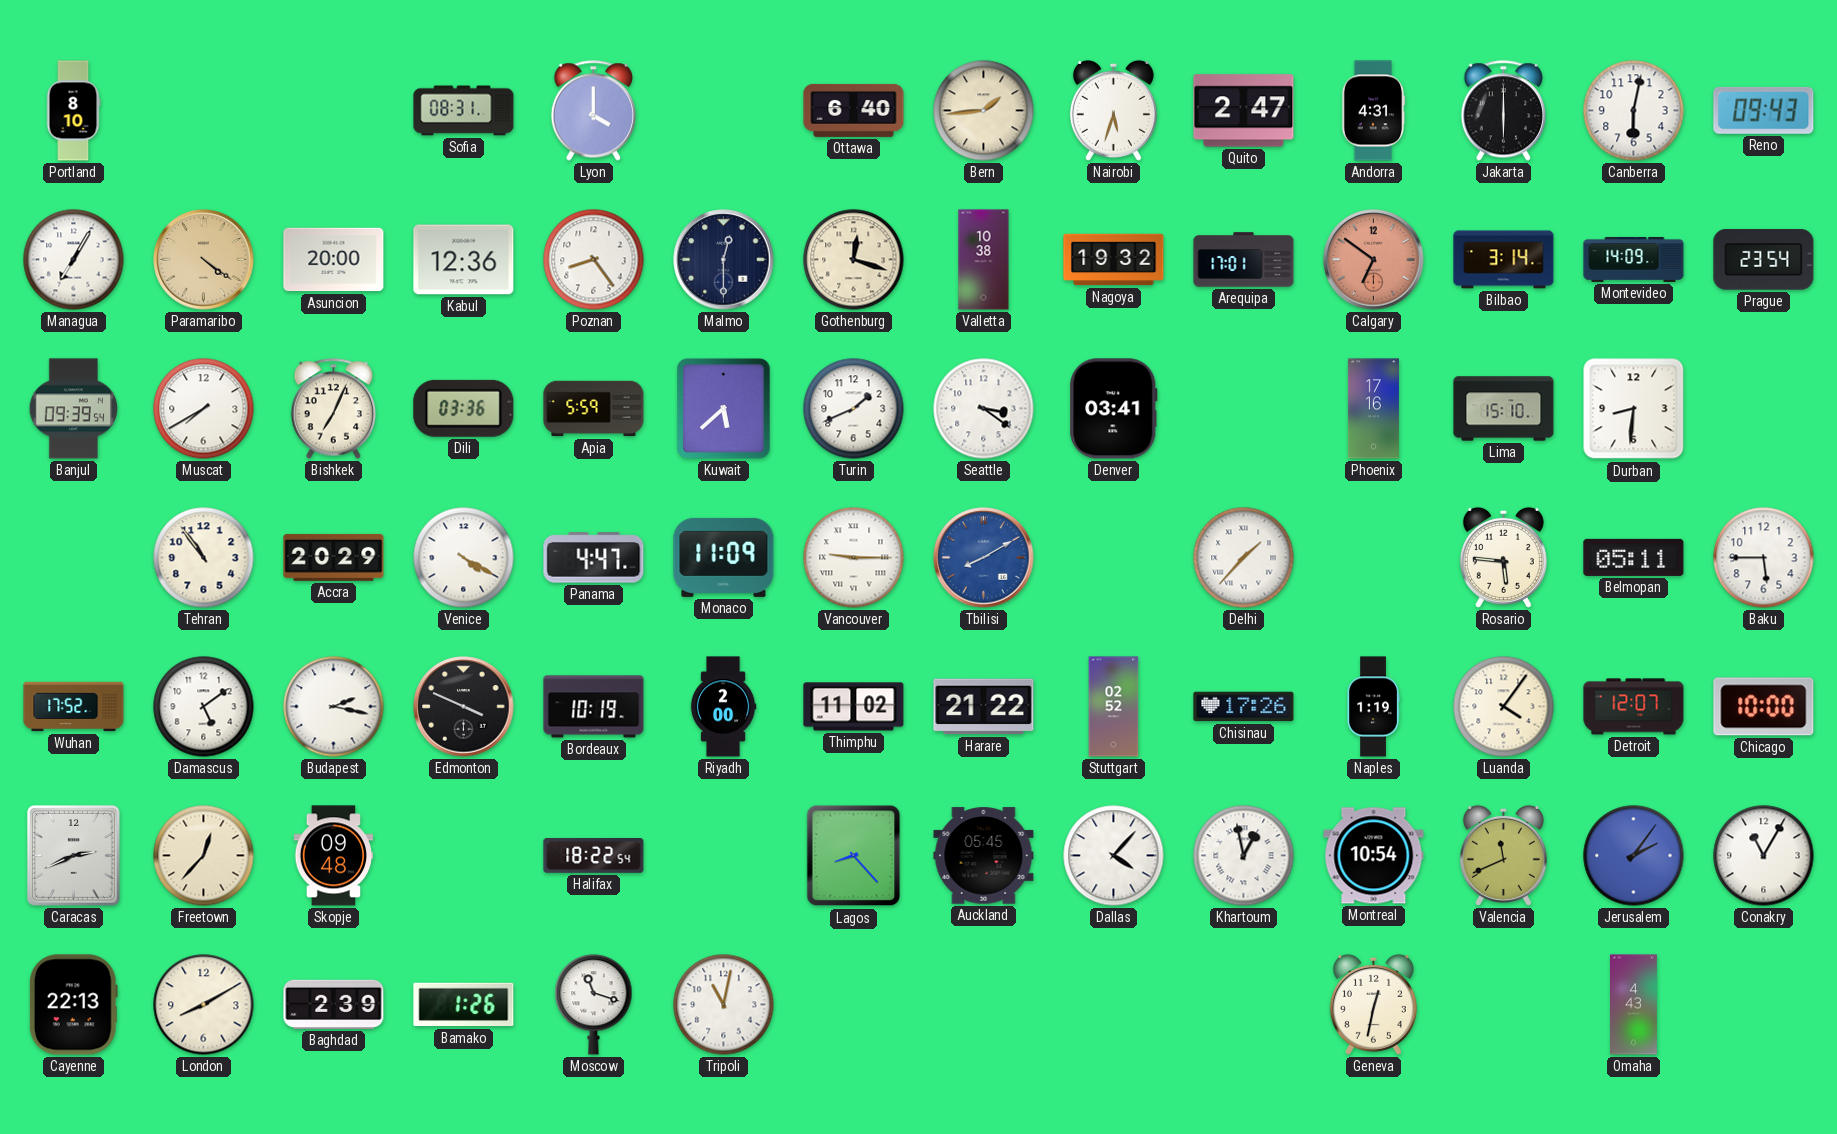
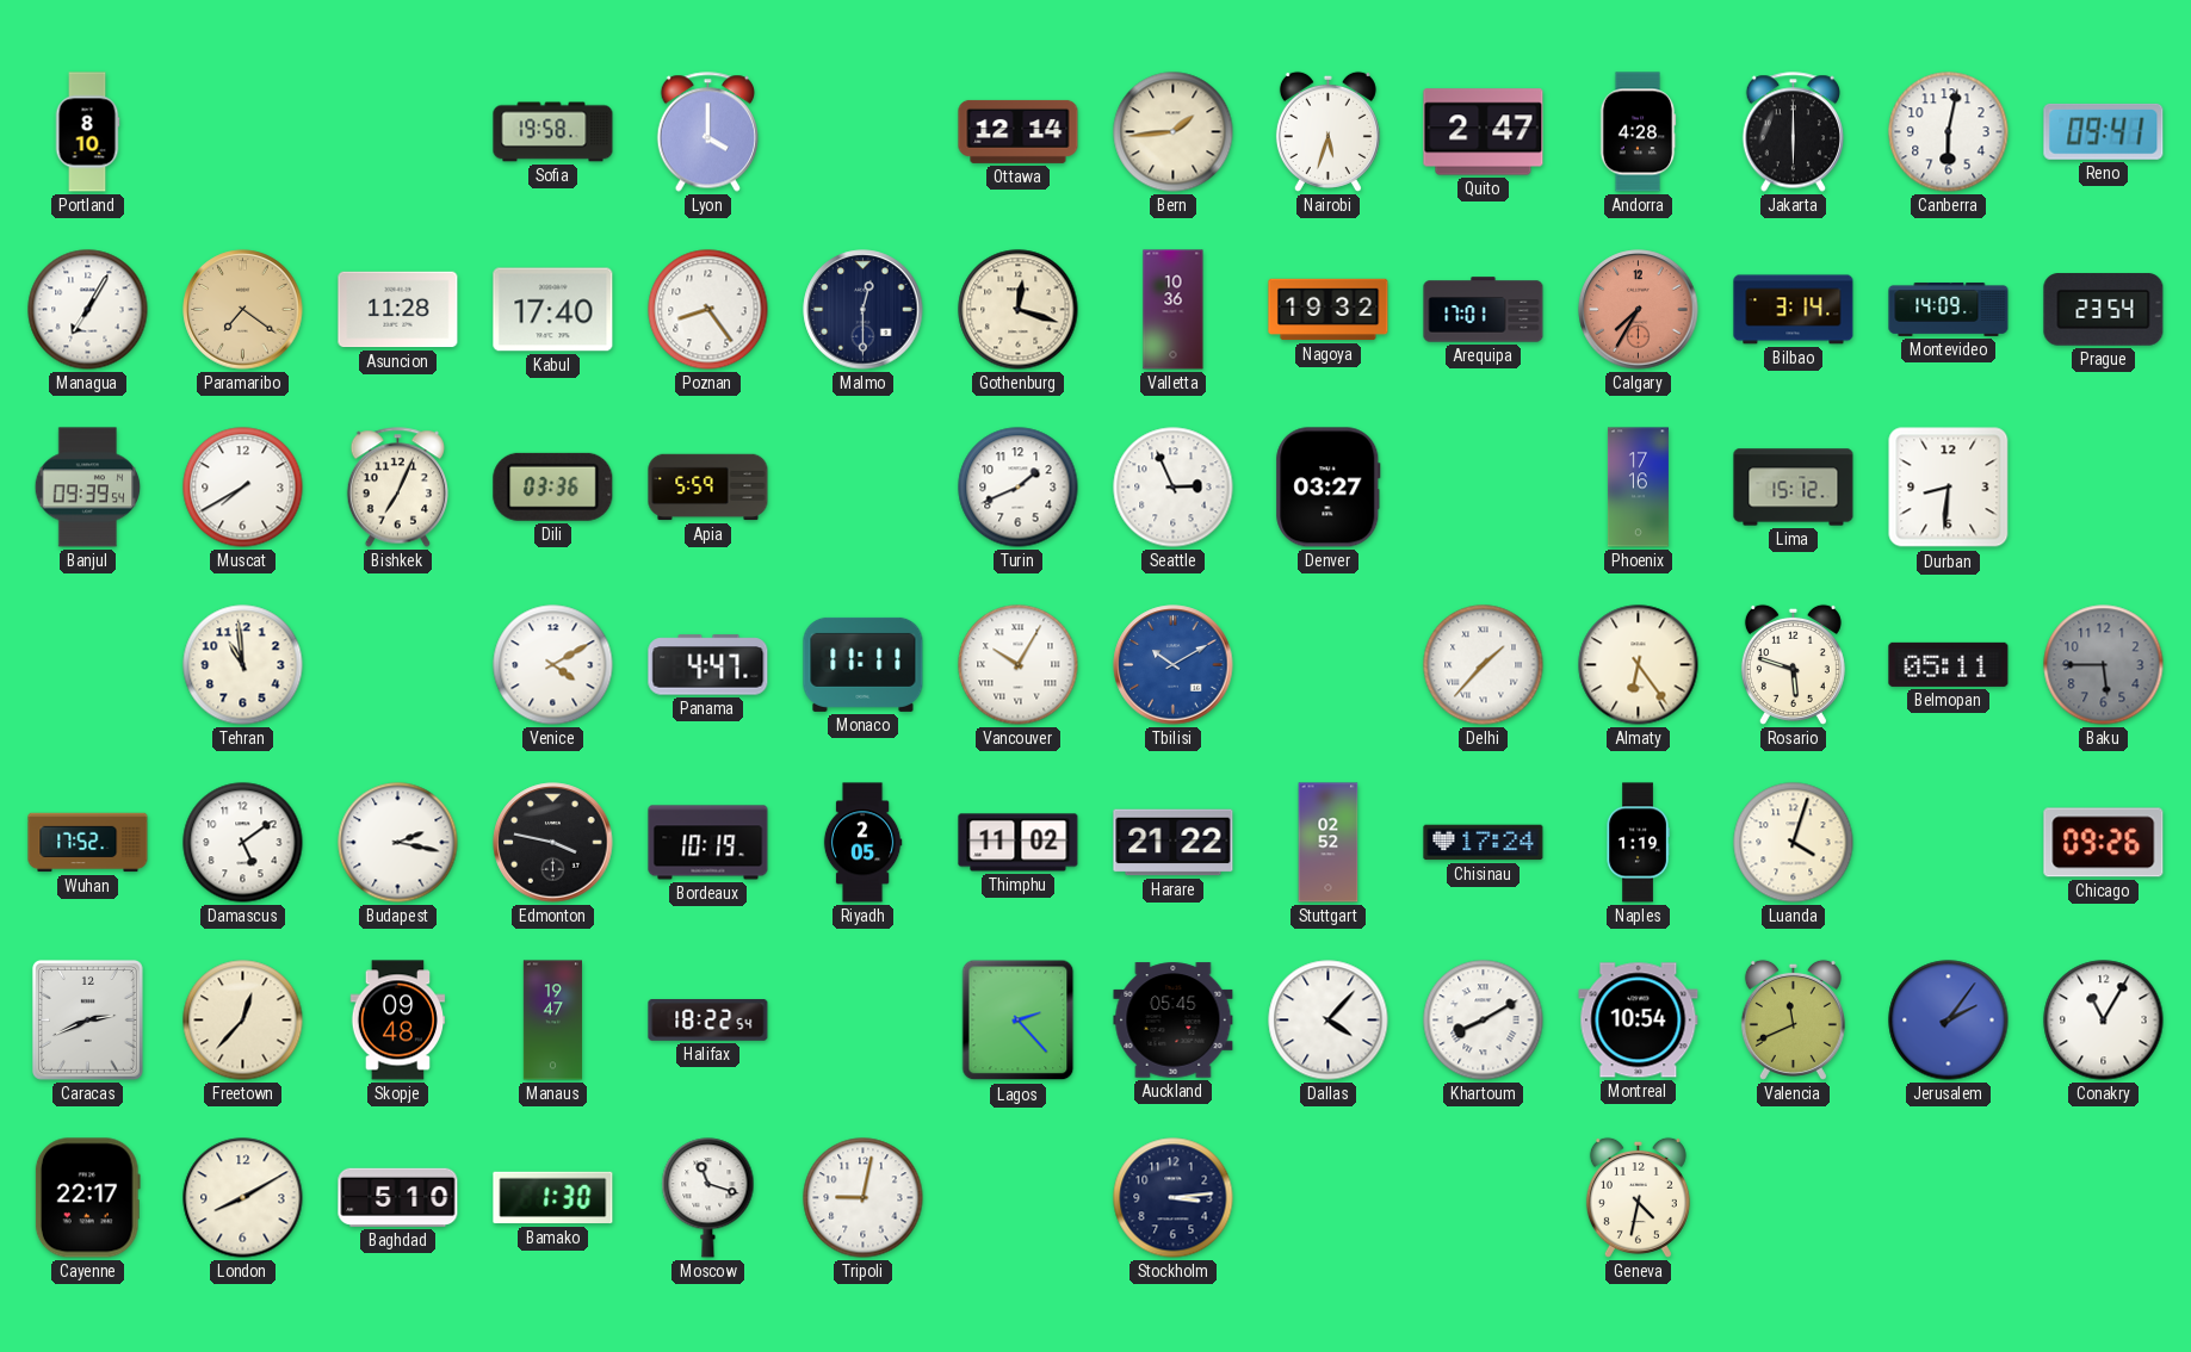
Sofia: 08:31 -> 19:58
Ottawa: 6:40 -> 12:14
Andorra: 4:31 -> 4:28
Reno: 09:43 -> 09:41
Paramaribo: 4:21 -> 7:21
Asuncion: 20:00 -> 11:28
Kabul: 12:36 -> 17:40
Valletta: 10:38 -> 10:36
Calgary: 6:51 -> 7:35
Kuwait: 5:38 -> none
Seattle: 3:21 -> 2:56
Denver: 03:41 -> 03:27
Lima: 15:10 -> 15:12
Tehran: 10:54 -> 10:59
Accra: 20:29 -> none
Venice: 4:20 -> 4:10
Monaco: 11:09 -> 11:11
Vancouver: 9:15 -> 10:05
Tbilisi: 8:10 -> 10:10
Almaty: none -> 6:24
Rosario: 5:46 -> 5:48
Baku dial: white -> grey
Edmonton: 3:49 -> 3:47
Riyadh: 2:00 -> 2:05
Chisinau: 17:26 -> 17:24
Luanda: 4:06 -> 4:03
Detroit: 12:07 -> none
Chicago: 10:00 -> 09:26
Manaus: none -> 19:47
Lagos: 8:23 -> 2:23
Khartoum: 12:58 -> 8:10
Cayenne: 22:13 -> 22:17
Baghdad: 2:39 -> 5:10
Bamako: 1:26 -> 1:30
Tripoli: 11:02 -> 9:02
Stockholm: none -> 3:14
Geneva: 12:32 -> 4:32
Omaha: 4:43 -> none
